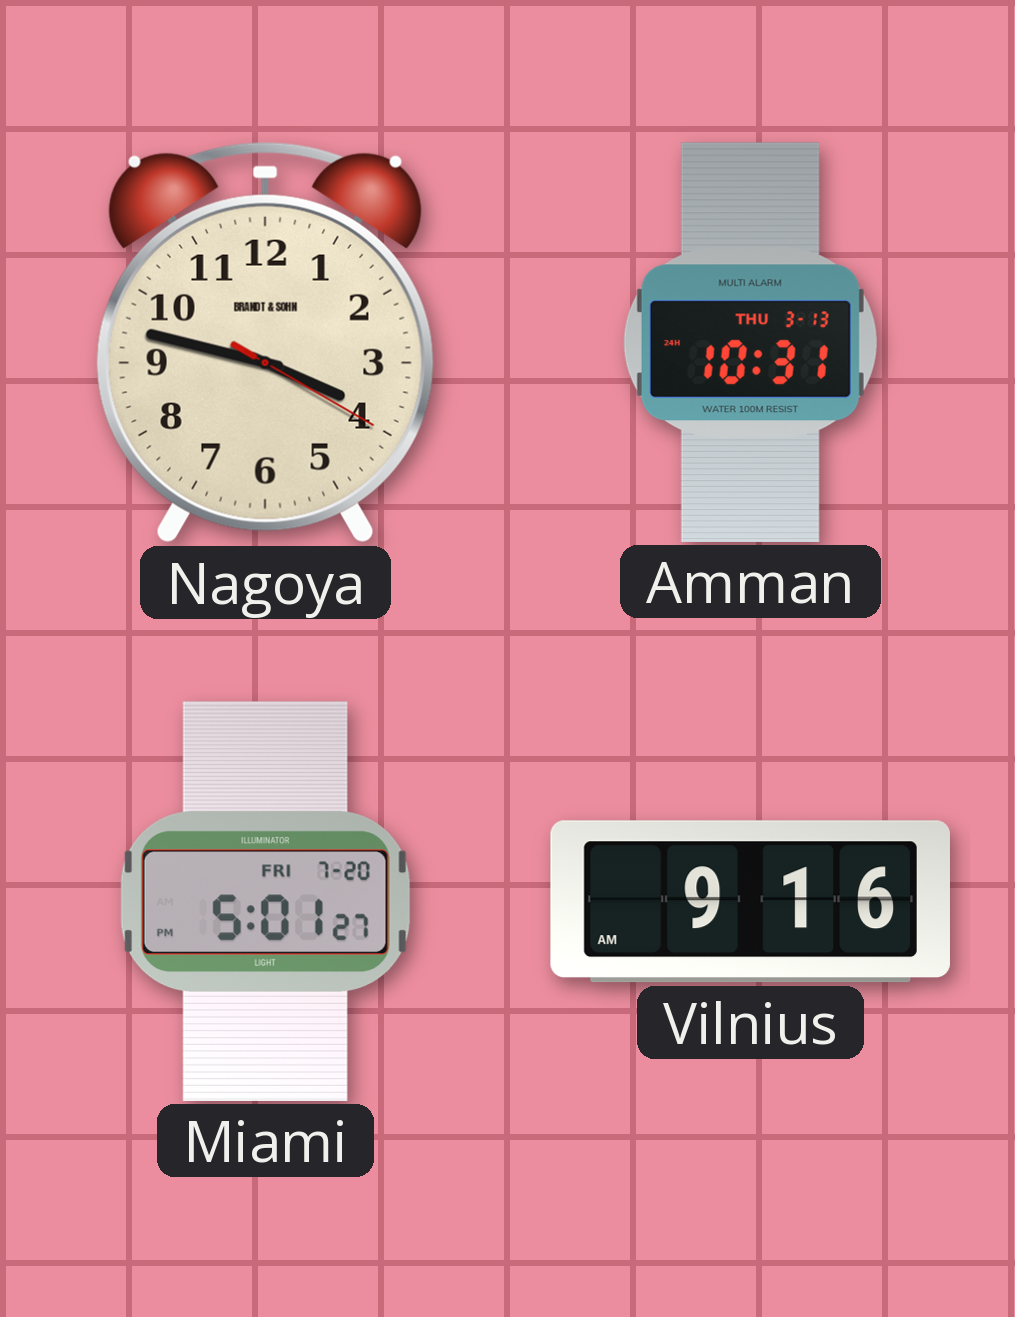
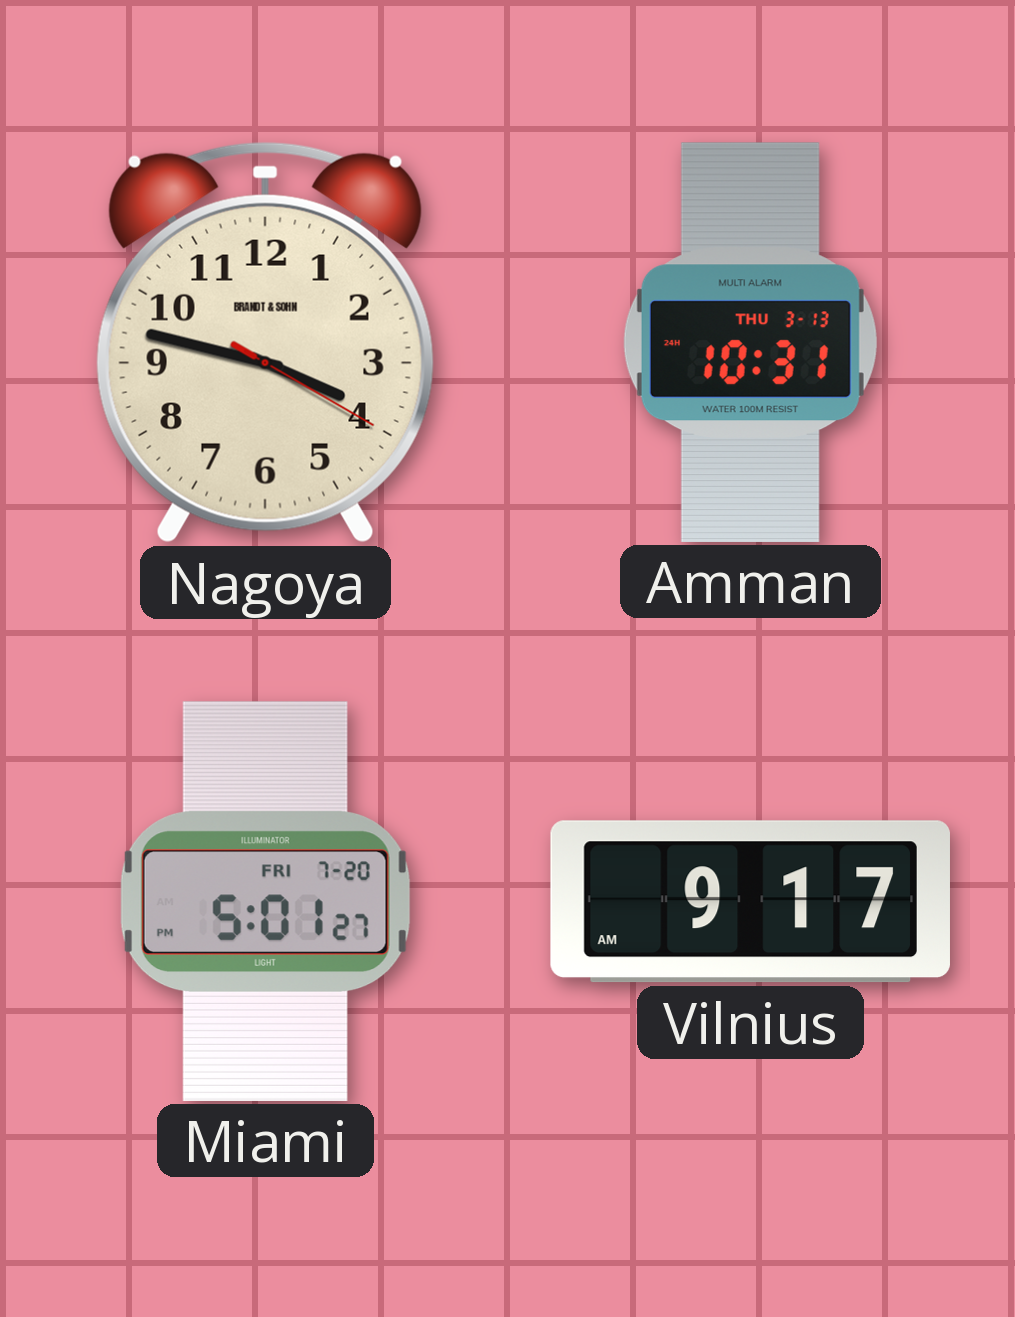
Vilnius: 9:16 -> 9:17
